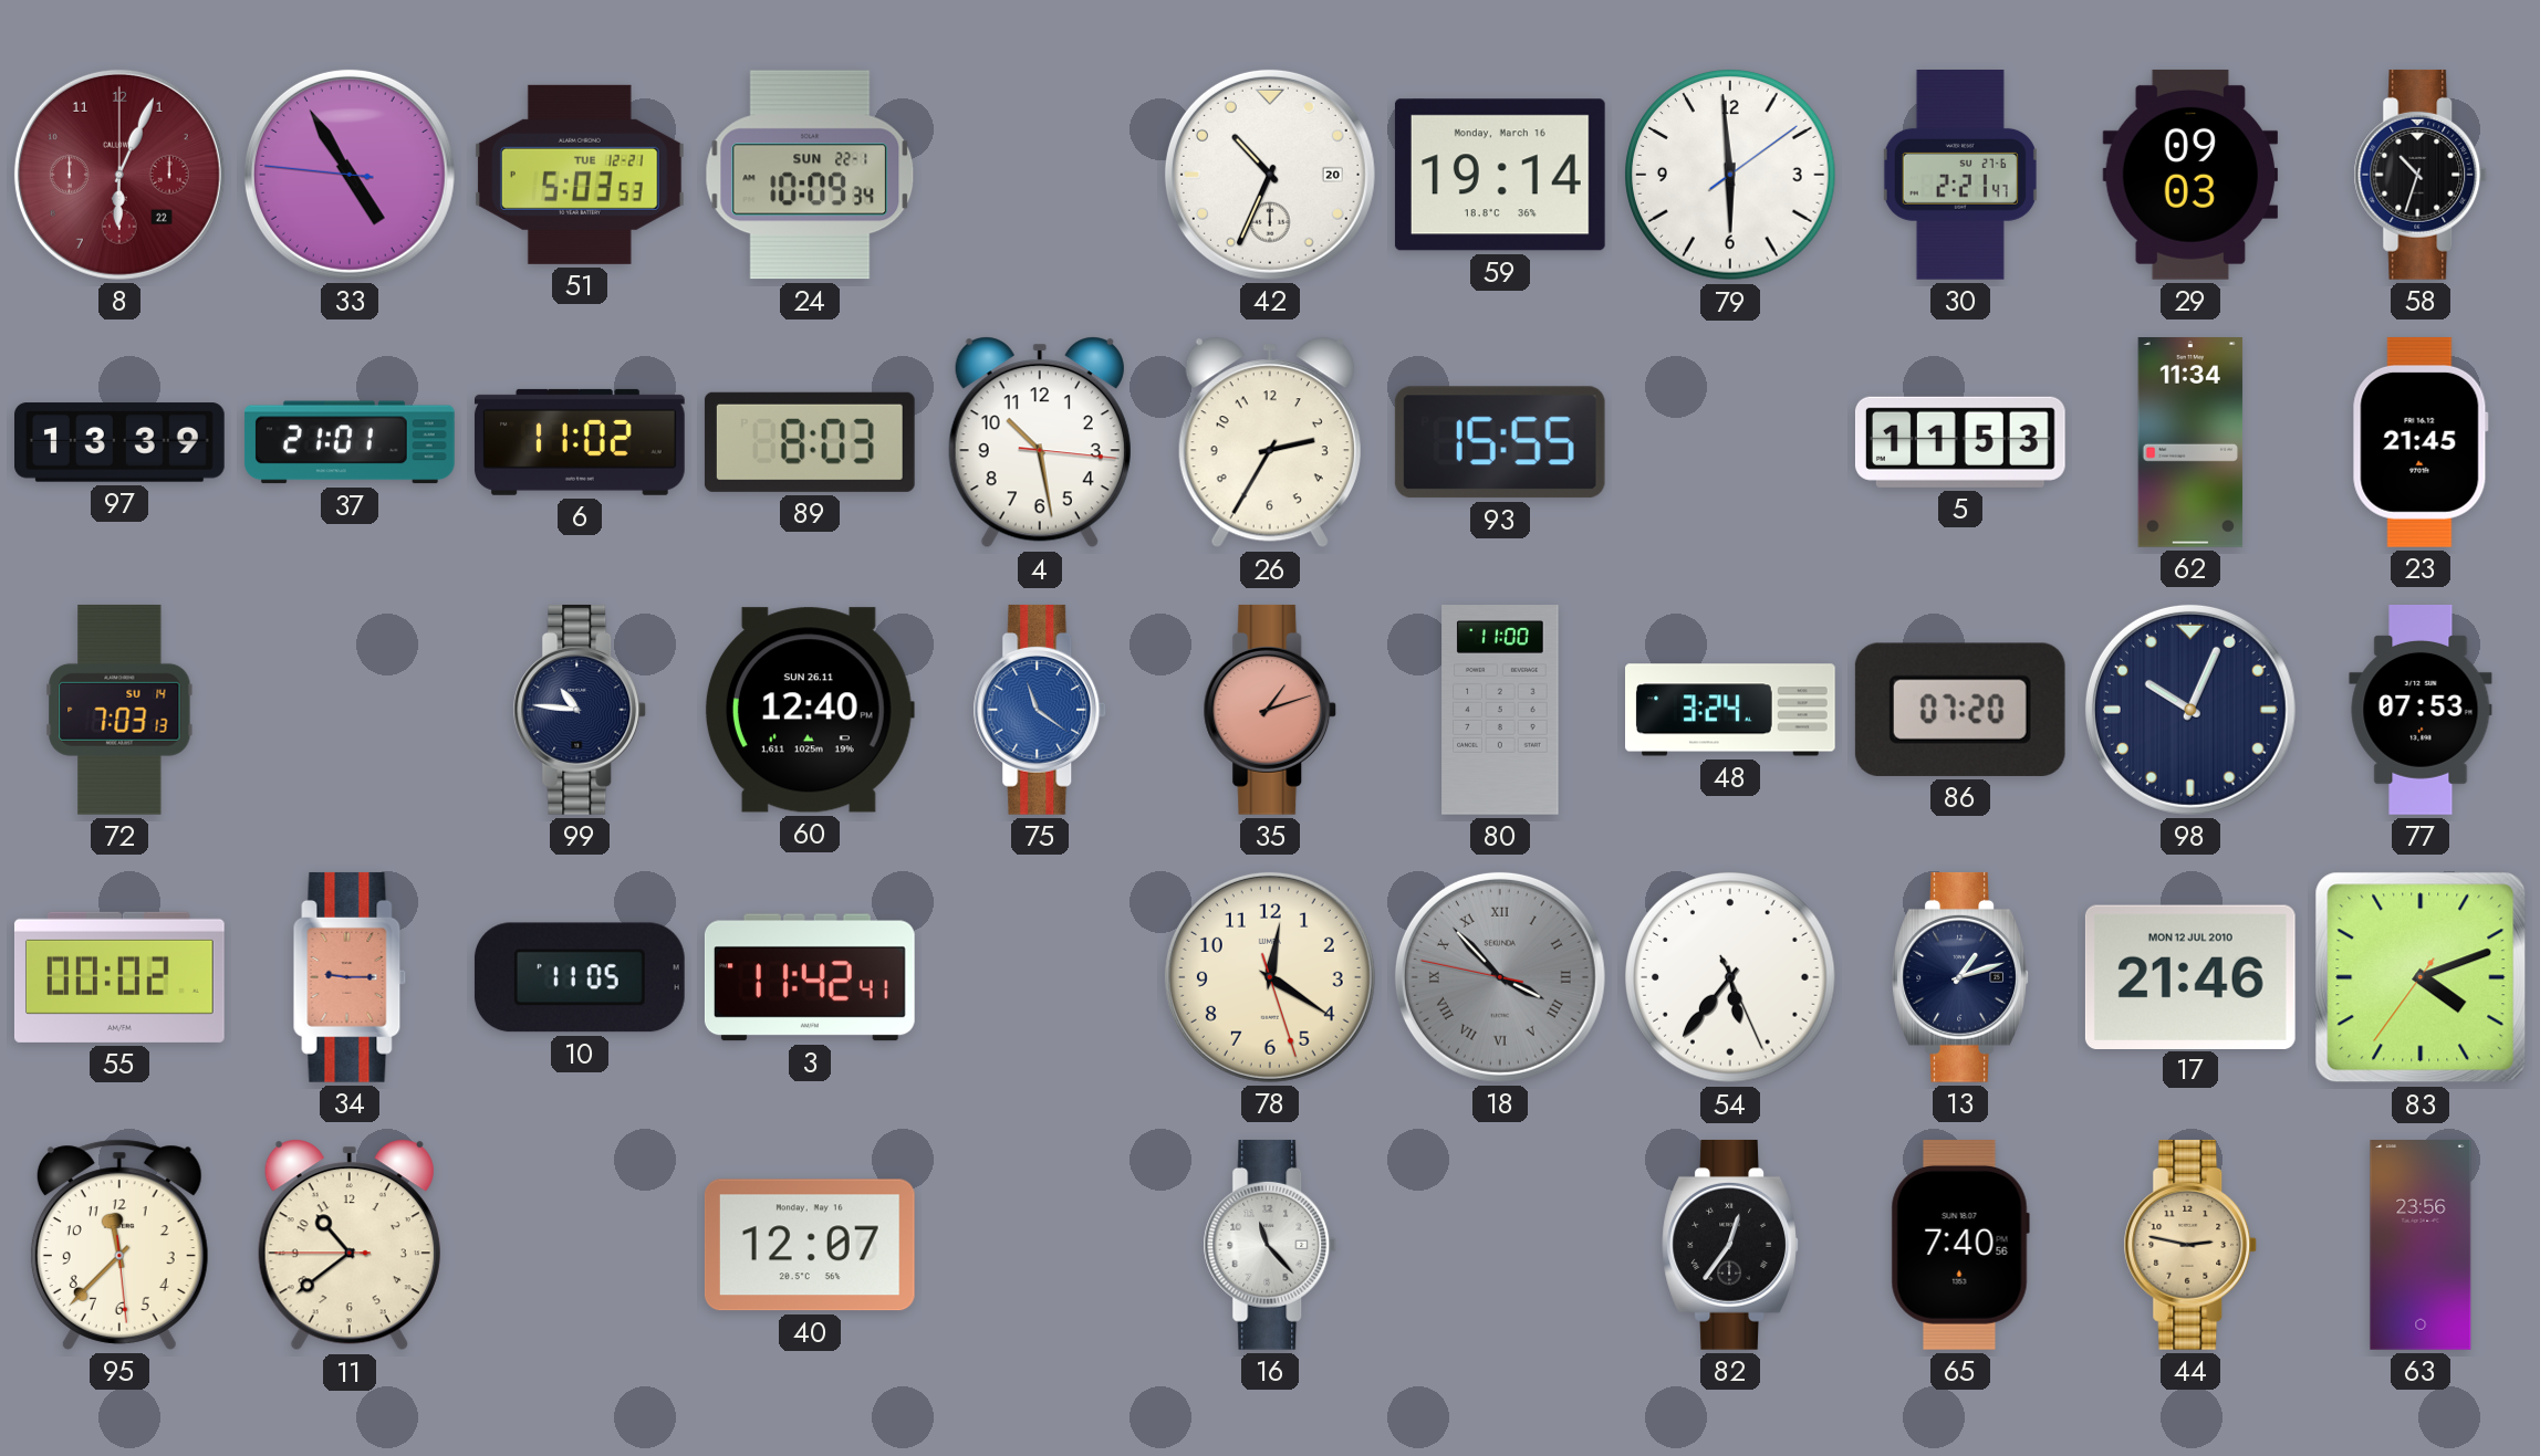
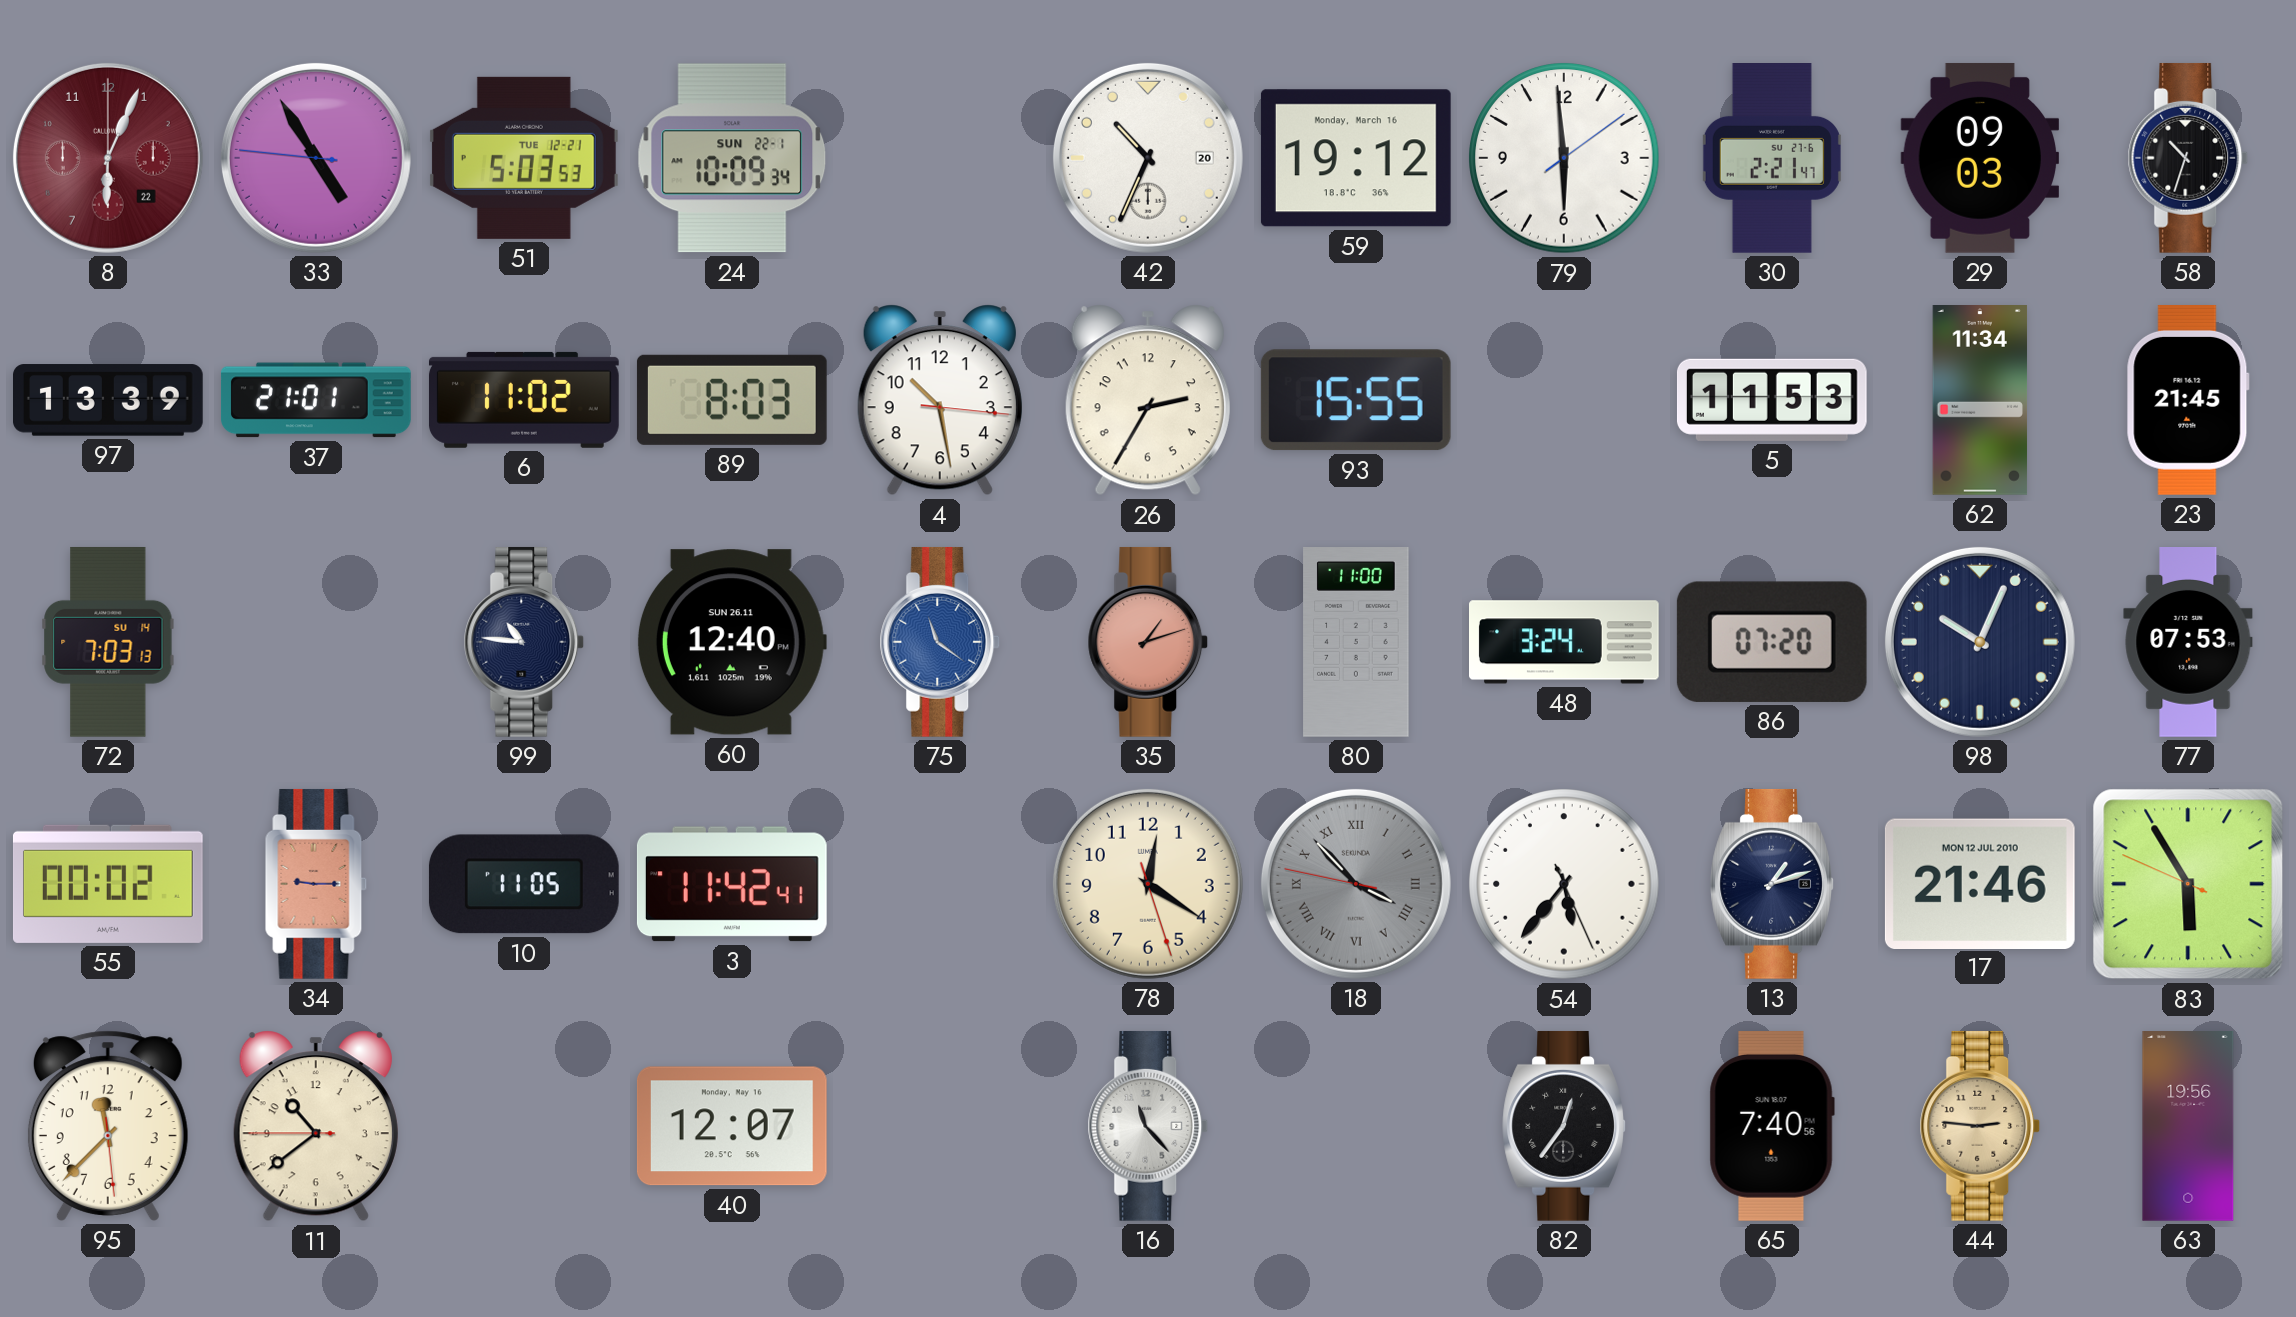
59: 19:14 -> 19:12
83: 4:11 -> 5:54
44: 2:47 -> 2:46
63: 23:56 -> 19:56
